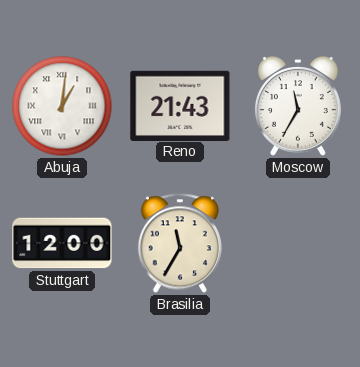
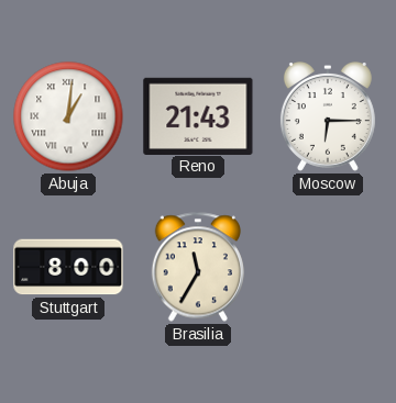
Moscow: 11:35 -> 6:15
Stuttgart: 12:00 -> 8:00
